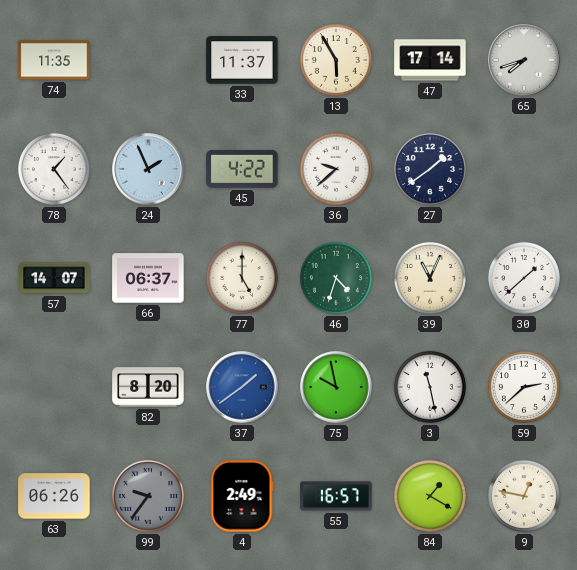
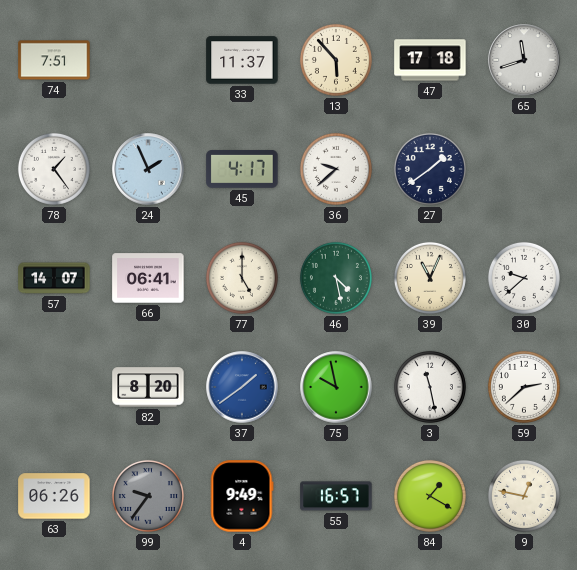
74: 11:35 -> 7:51
13: 5:55 -> 5:53
47: 17:14 -> 17:18
65: 7:42 -> 11:42
45: 4:22 -> 4:17
66: 06:37 -> 06:41
46: 4:33 -> 4:28
30: 1:38 -> 9:38
4: 2:49 -> 9:49
